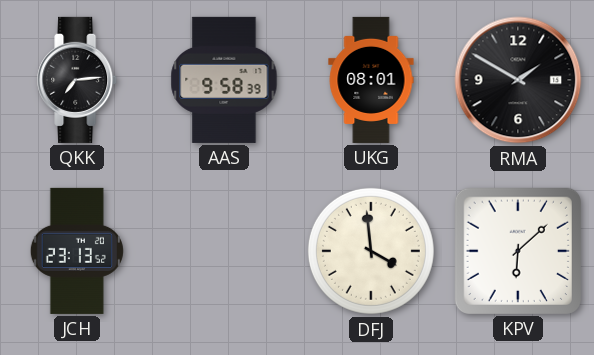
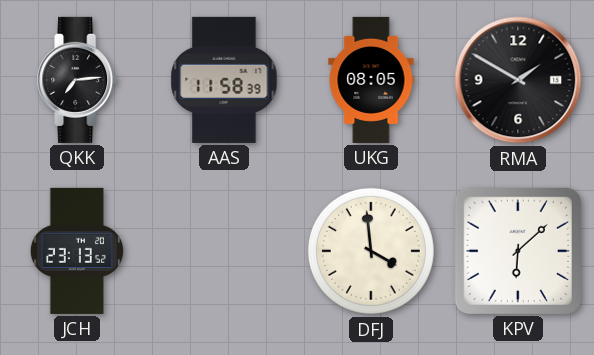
AAS: 9:58 -> 11:58
UKG: 08:01 -> 08:05
